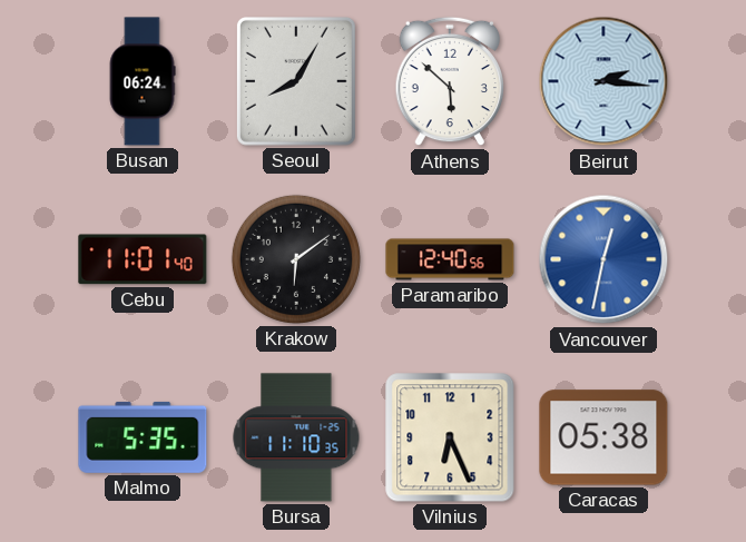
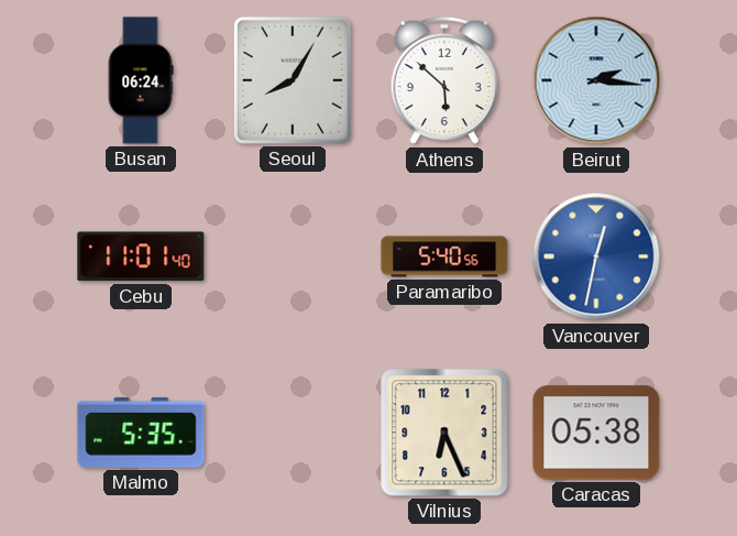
Krakow: 6:09 -> none
Paramaribo: 12:40 -> 5:40
Bursa: 11:10 -> none
